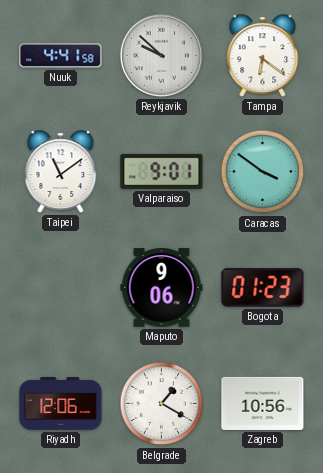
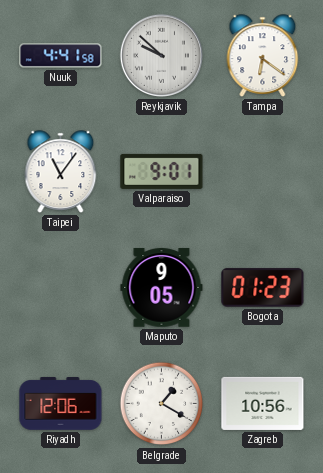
Taipei: 11:09 -> 11:06
Caracas: 3:51 -> none
Maputo: 9:06 -> 9:05
